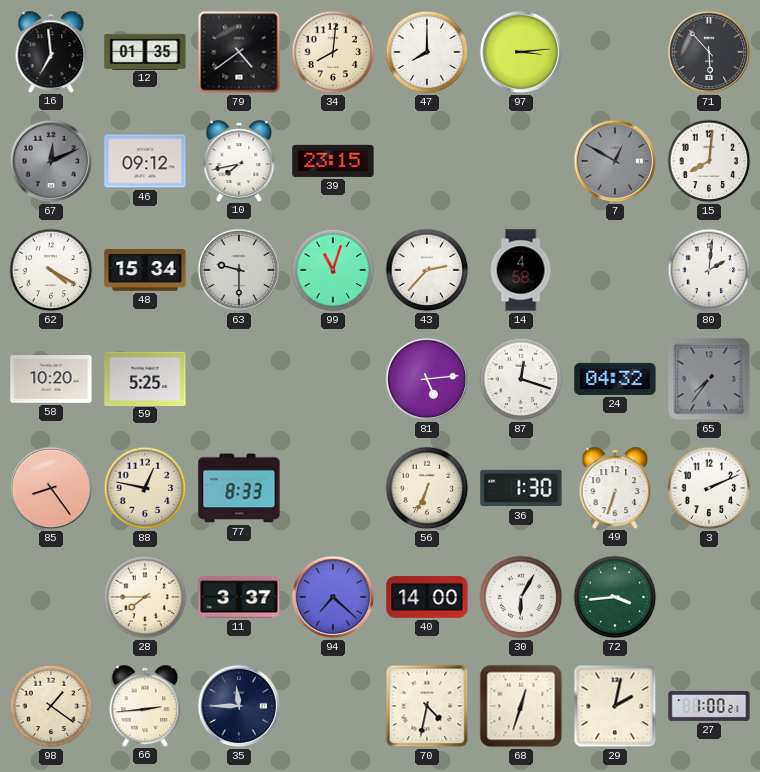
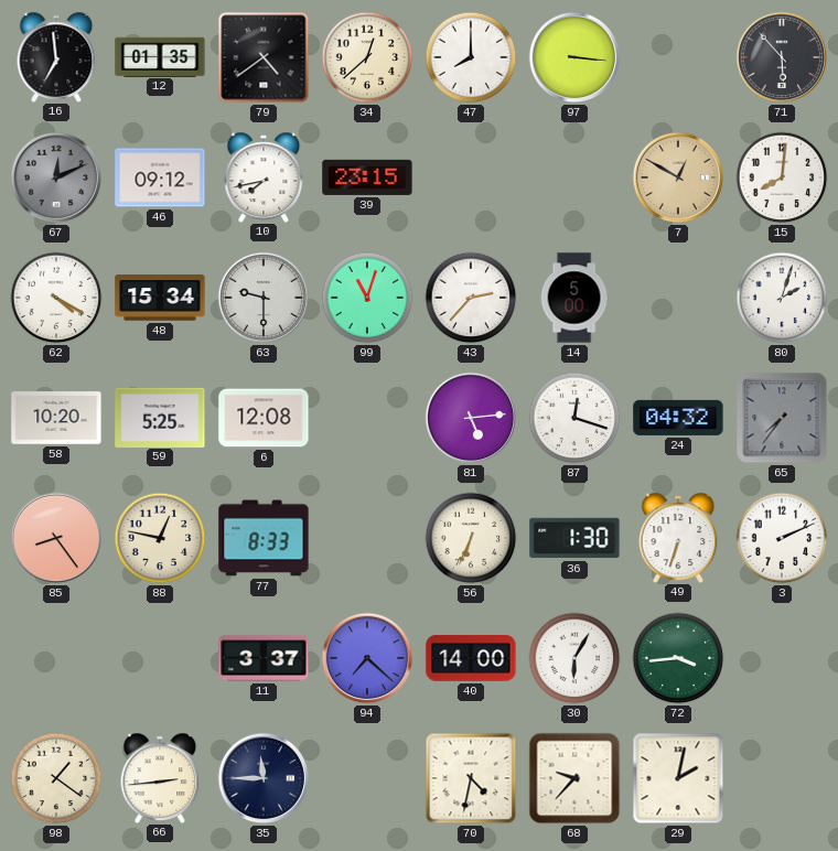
34: 8:01 -> 12:38
97: 3:14 -> 3:16
7 dial: grey -> champagne
14: 4:58 -> 5:00
80: 2:01 -> 2:03
6: none -> 12:08
28: 7:45 -> none
68: 12:33 -> 9:37
27: 1:00 -> none
